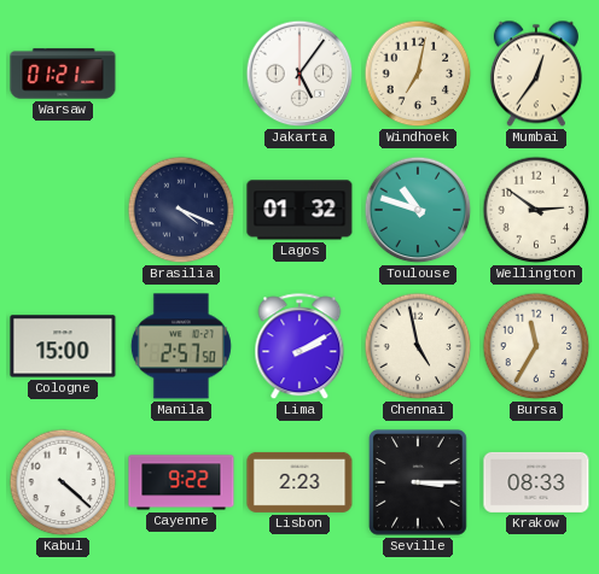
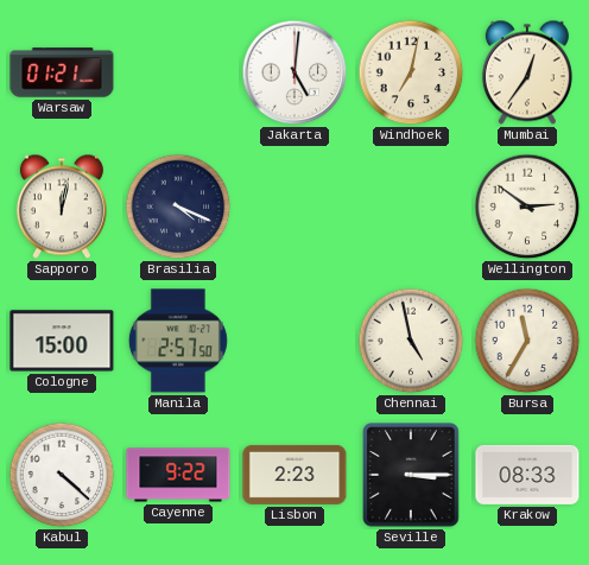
Jakarta: 5:06 -> 5:01
Sapporo: none -> 12:02
Lagos: 01:32 -> none
Toulouse: 10:48 -> none
Lima: 2:10 -> none
